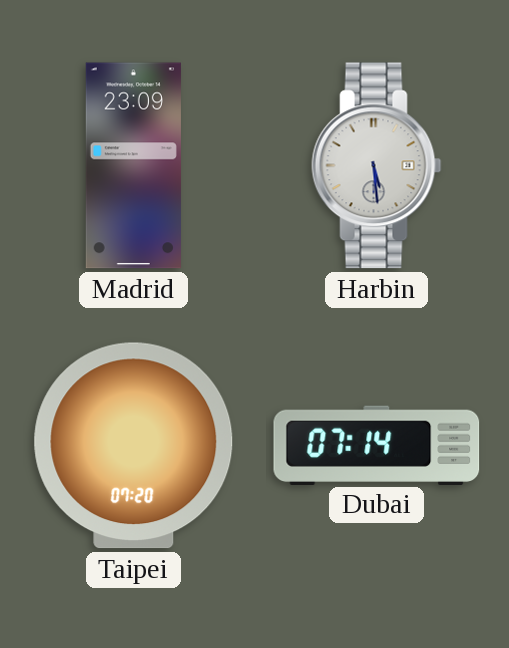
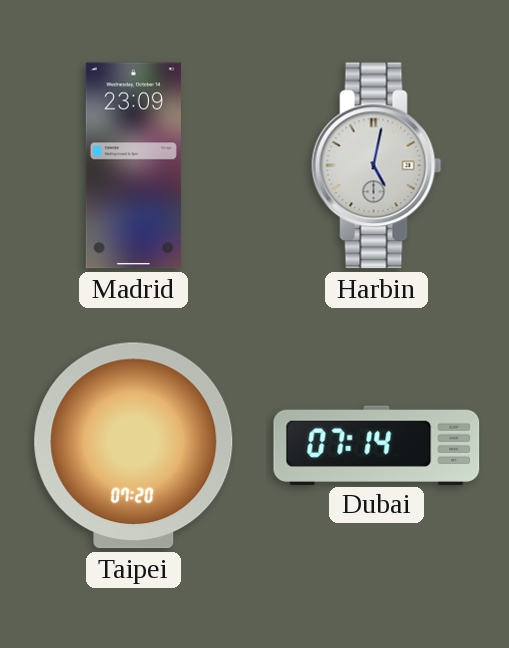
Harbin: 5:29 -> 5:02
